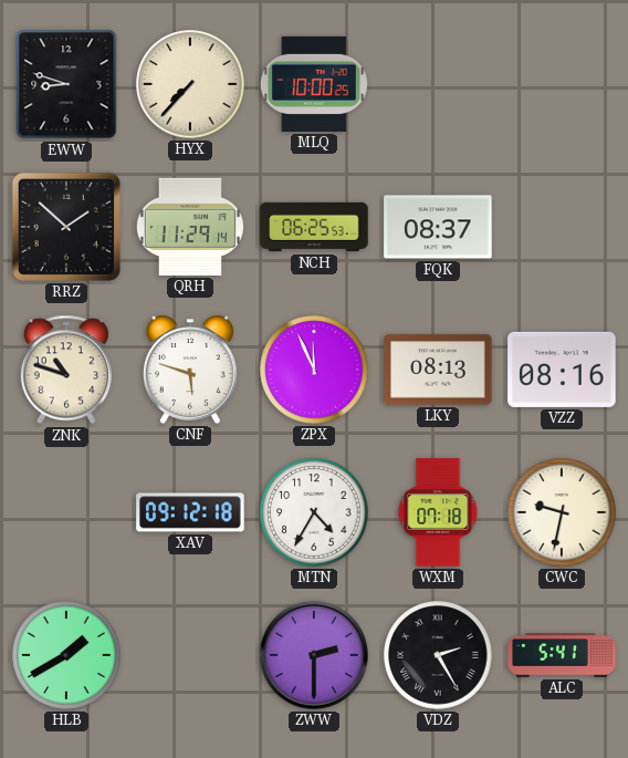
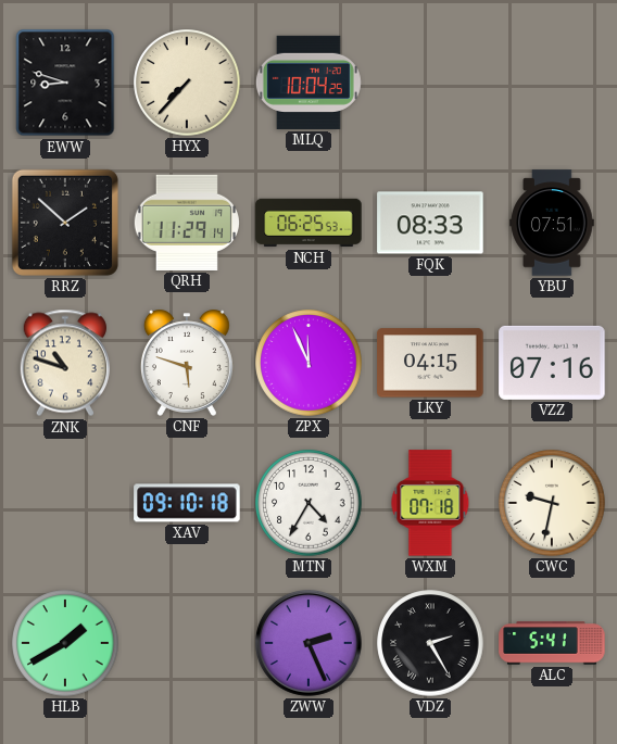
MLQ: 10:00 -> 10:04
FQK: 08:37 -> 08:33
YBU: none -> 07:51
LKY: 08:13 -> 04:15
VZZ: 08:16 -> 07:16
XAV: 09:12 -> 09:10
ZWW: 2:30 -> 2:26
